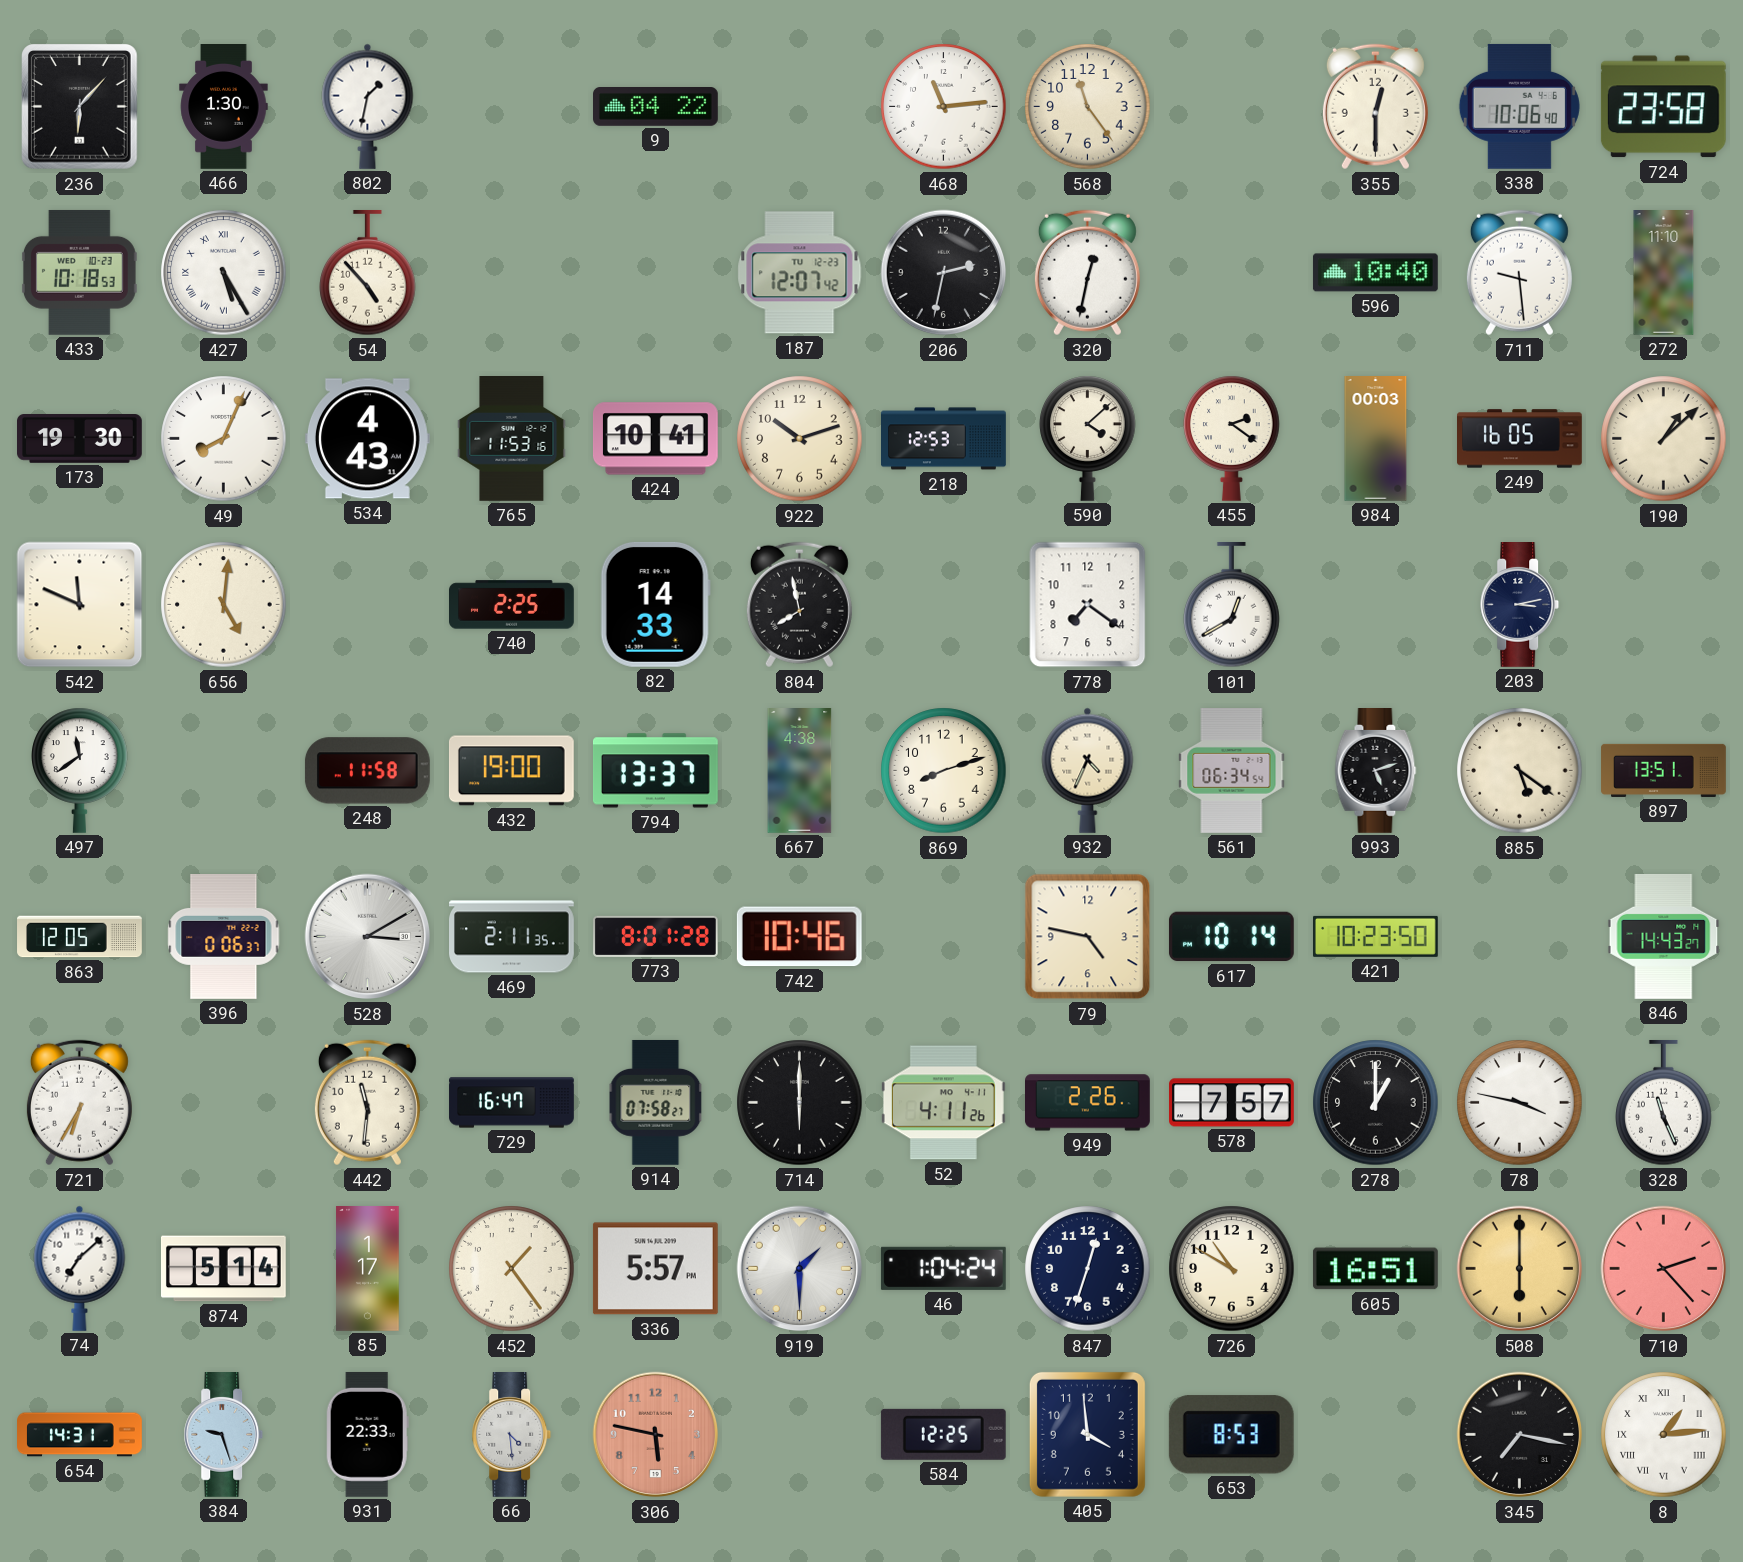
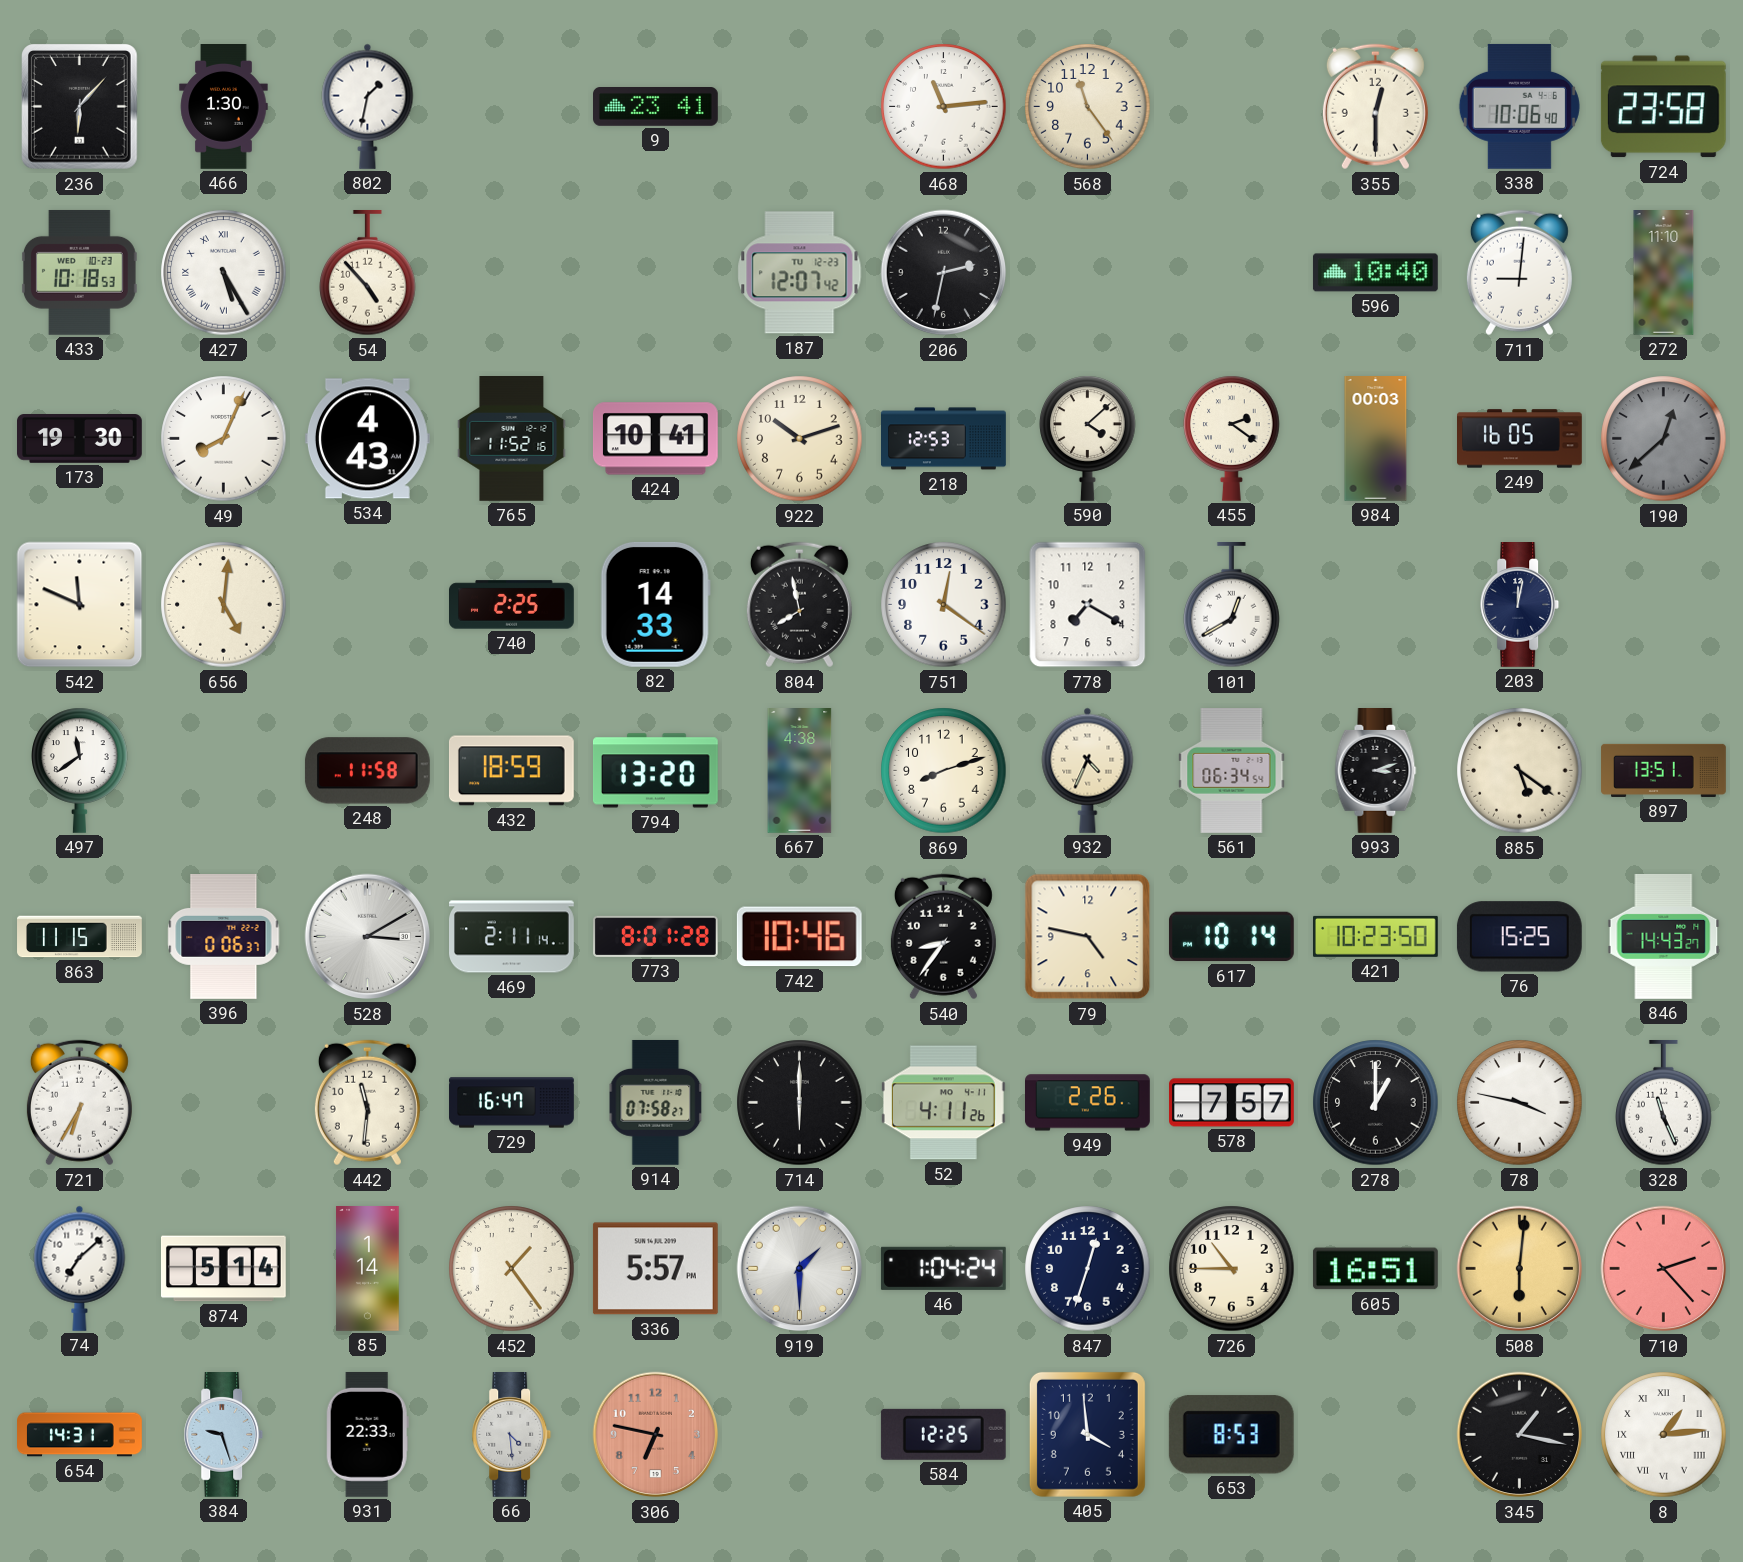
9: 04:22 -> 23:41
320: 12:32 -> none
711: 9:29 -> 9:01
765: 11:53 -> 11:52
190: 1:08 -> 12:38
190 dial: cream -> grey
751: none -> 12:21
778: 7:21 -> 7:20
203: 3:13 -> 12:02
432: 19:00 -> 18:59
794: 13:37 -> 13:20
993: 5:12 -> 3:12
863: 12:05 -> 11:15
469: 2:11:35 -> 2:11:14
540: none -> 8:36
76: none -> 15:25
85: 1:17 -> 1:14
726: 10:50 -> 10:45
508: 6:00 -> 6:01
306: 5:47 -> 6:47
345: 7:17 -> 1:17
